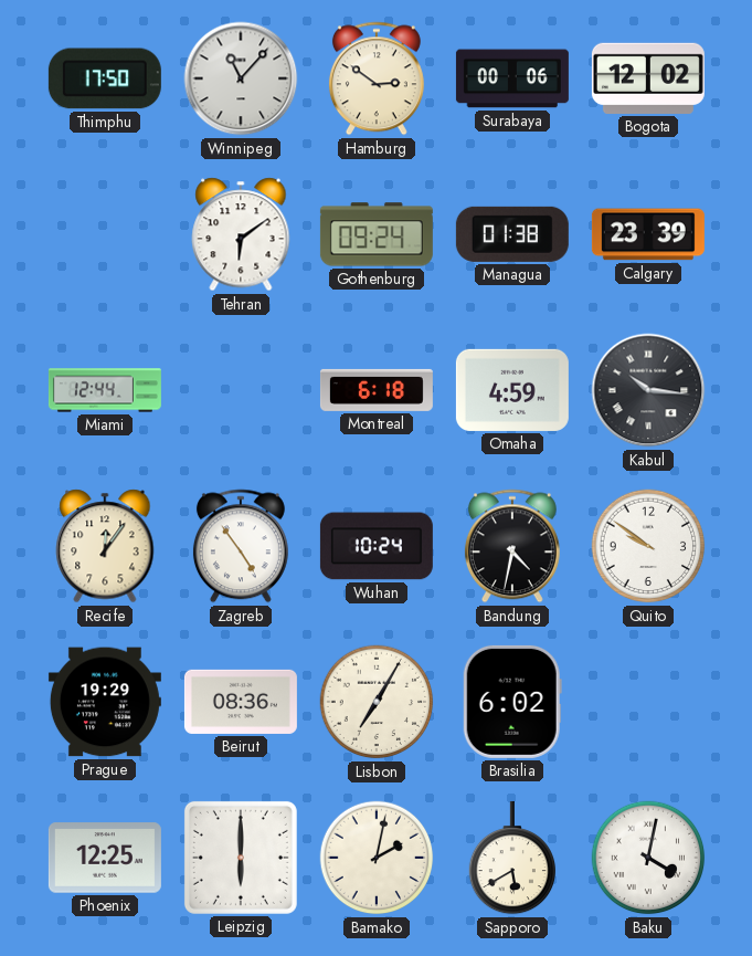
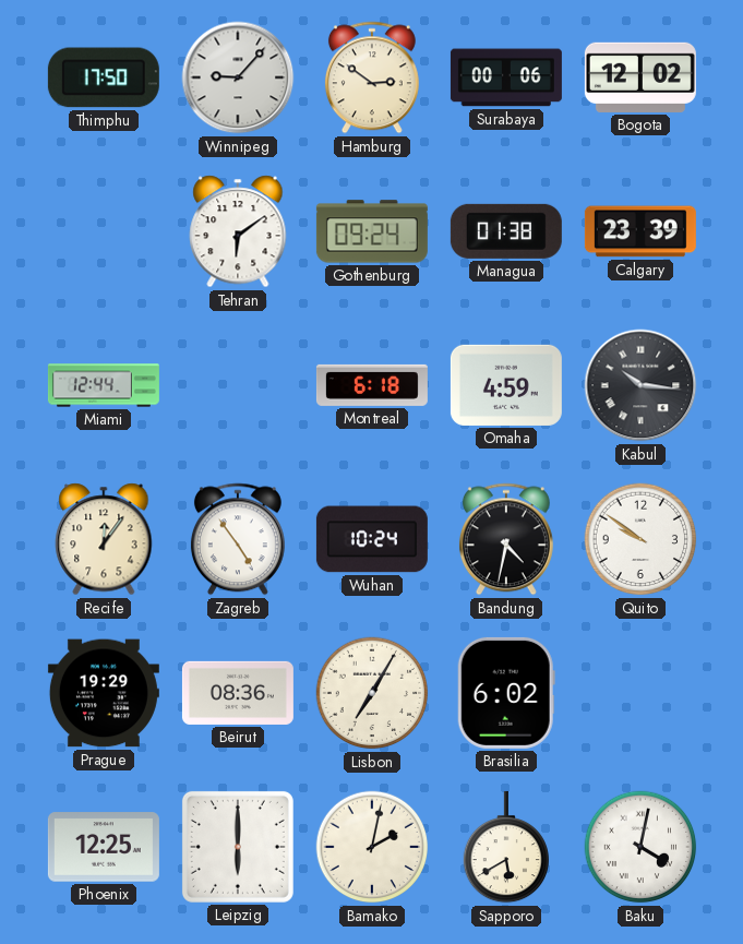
Winnipeg: 11:07 -> 9:07
